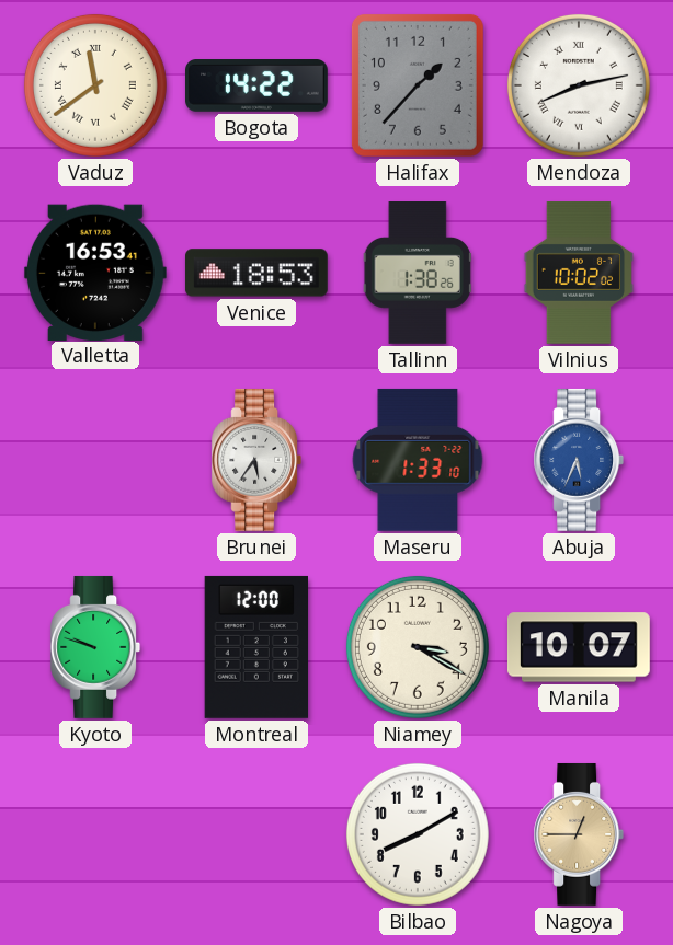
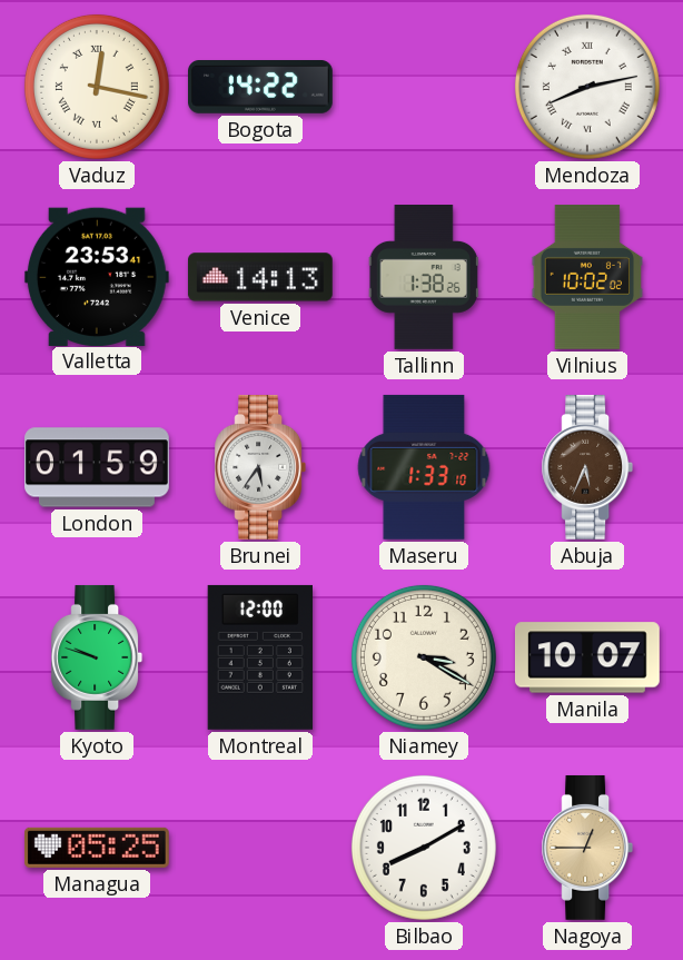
Vaduz: 11:39 -> 12:17
Halifax: 1:37 -> none
Valletta: 16:53 -> 23:53
Venice: 18:53 -> 14:13
London: none -> 01:59
Abuja dial: blue -> brown
Managua: none -> 05:25
